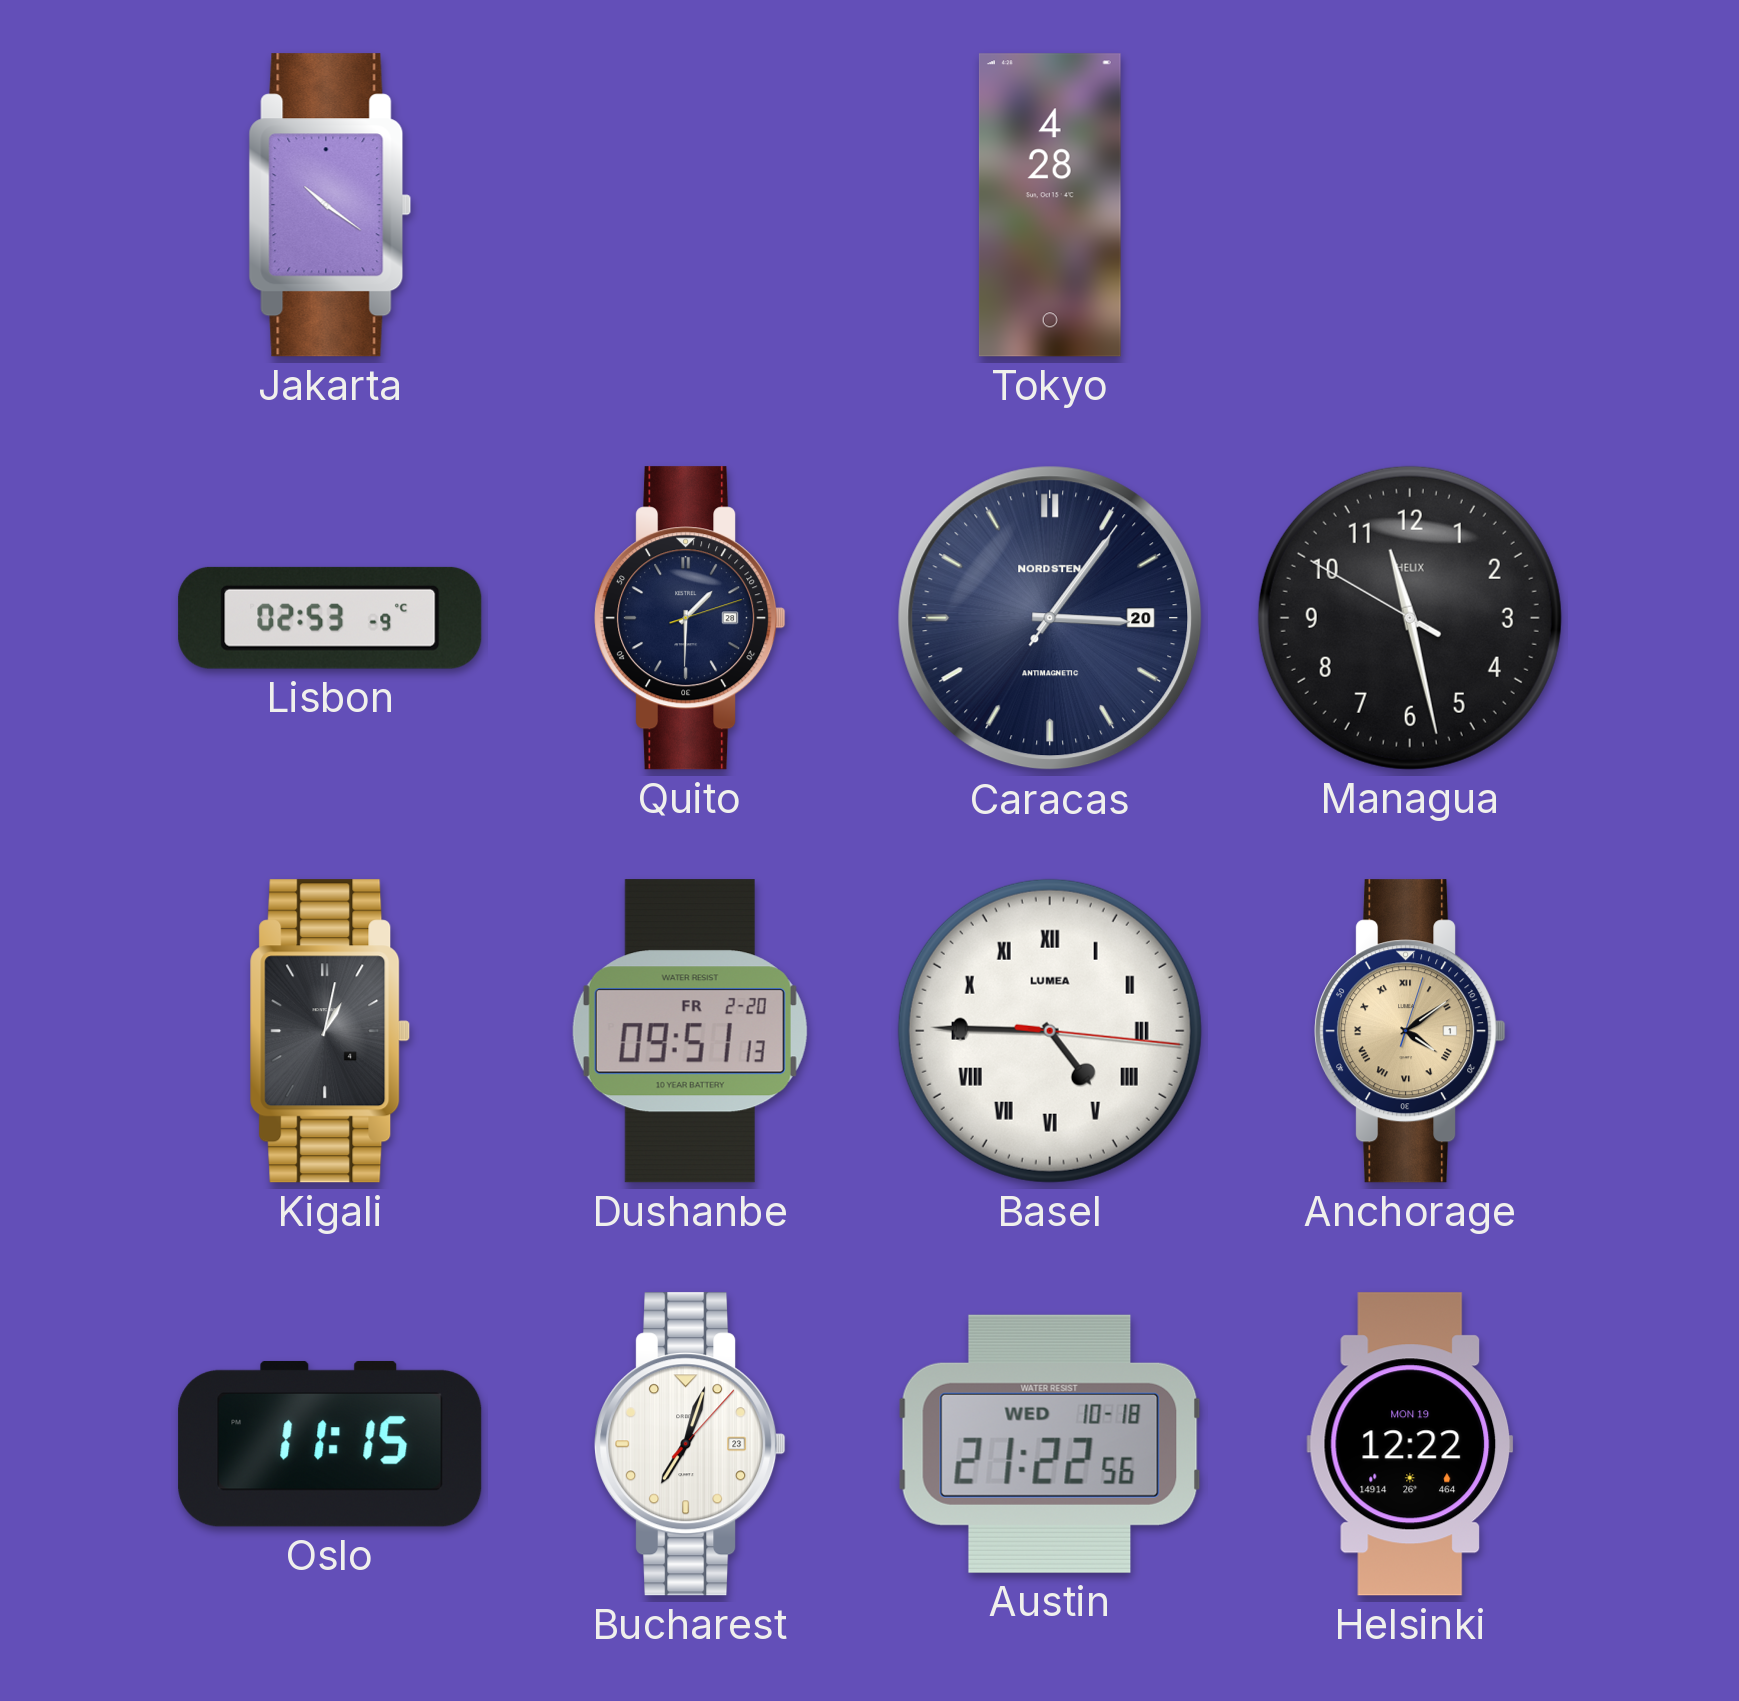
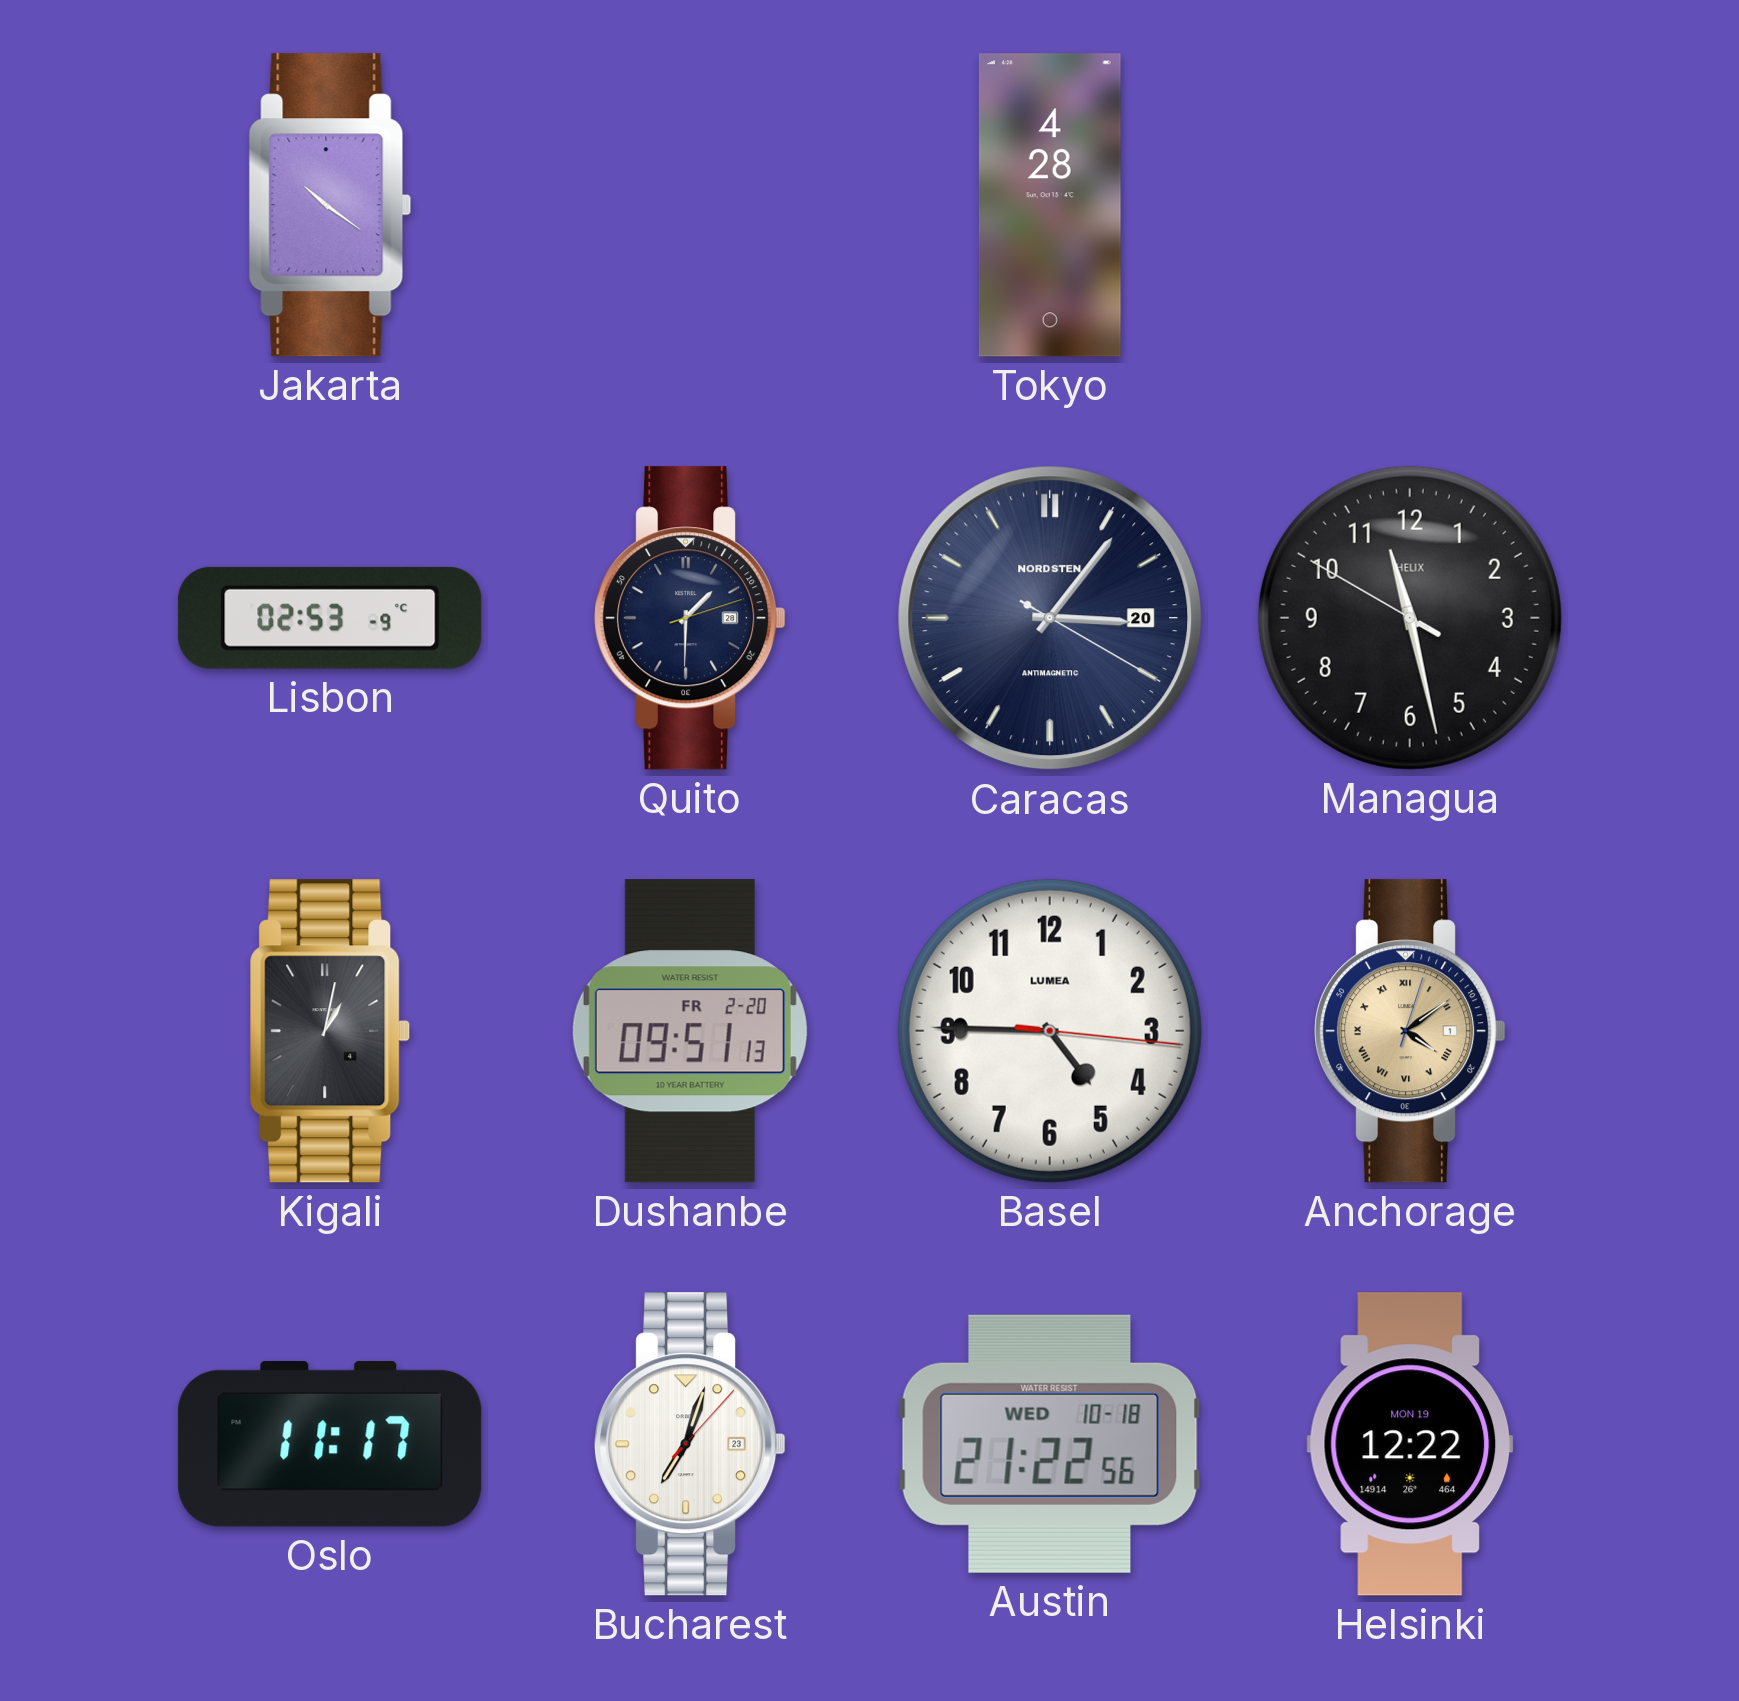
Caracas: 3:06:06 -> 3:06:20
Basel numerals: Roman -> Arabic
Oslo: 11:15 -> 11:17
